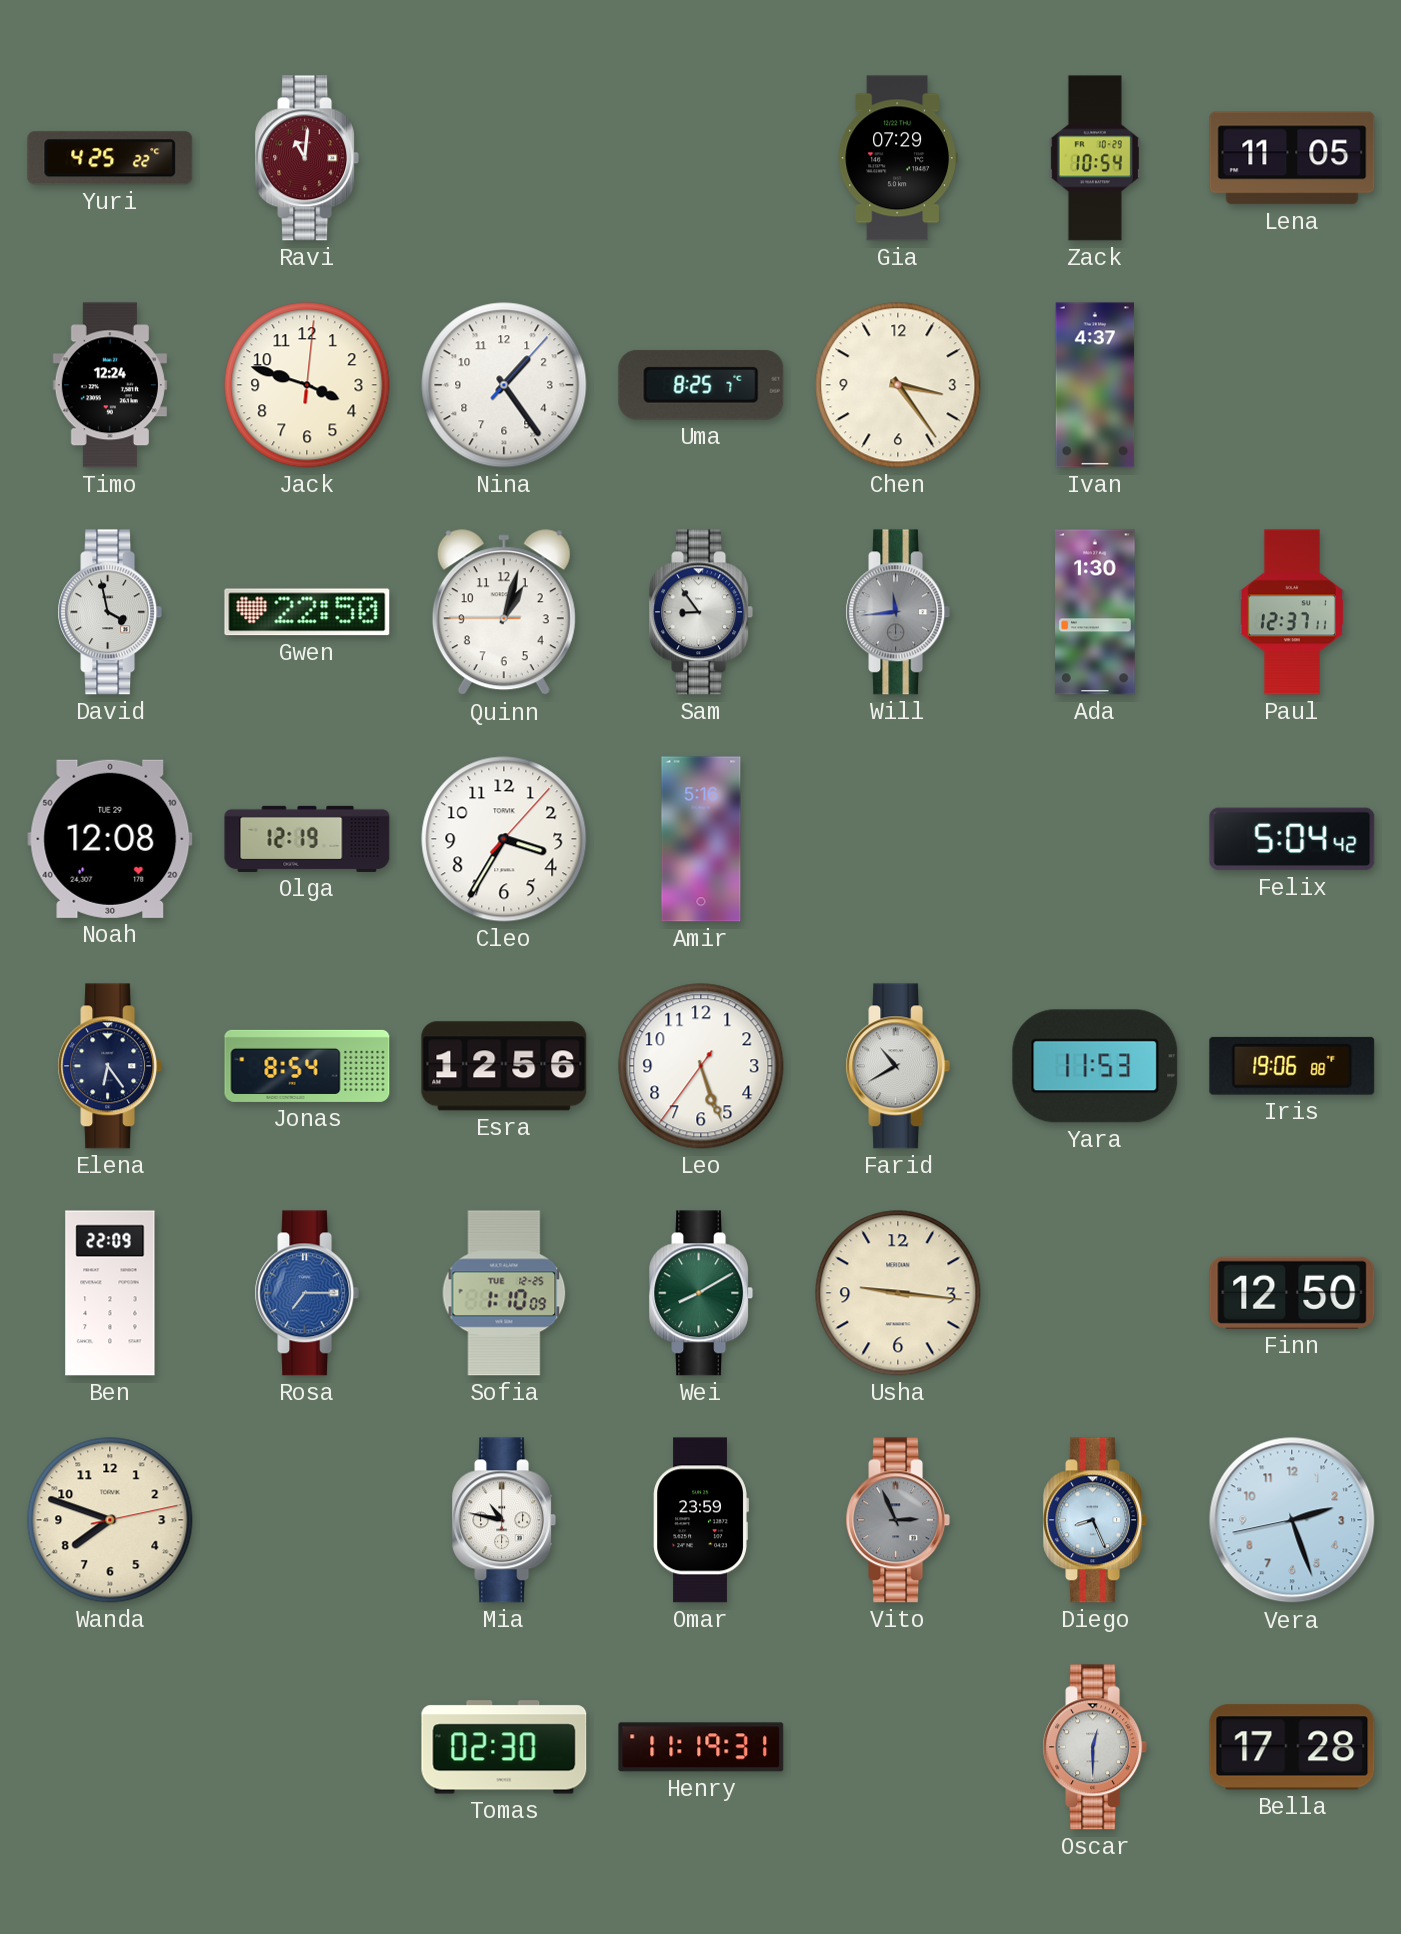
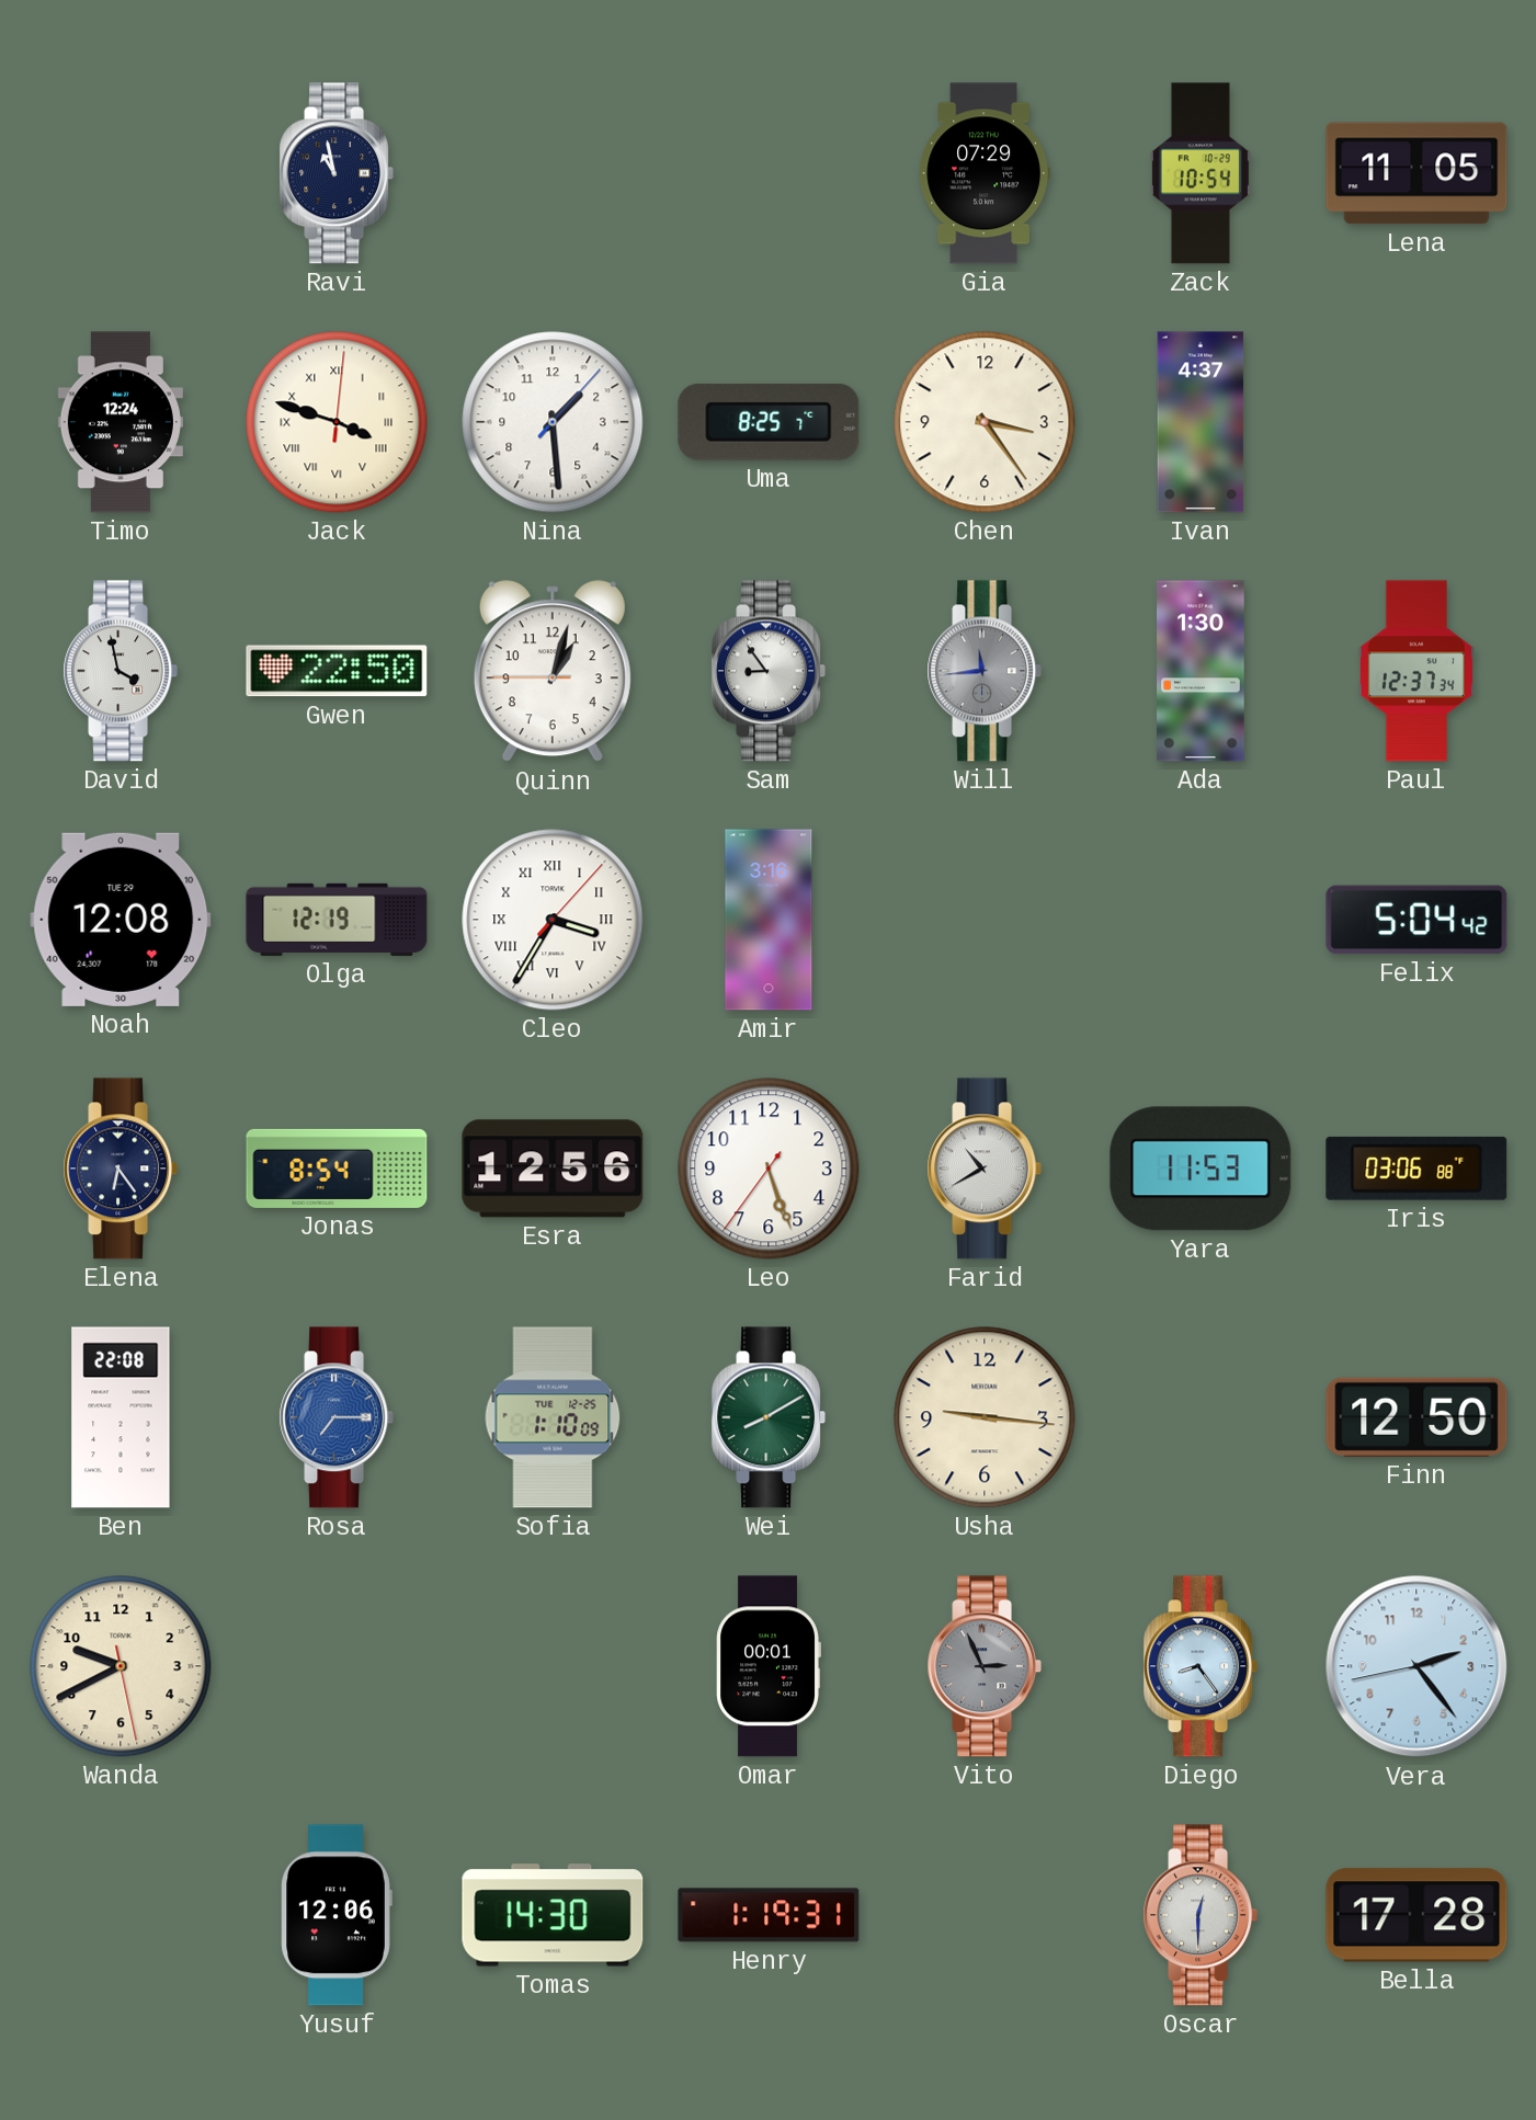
Yuri: 4:25 -> none
Ravi: 11:01 -> 10:58
Ravi dial: burgundy -> navy
Jack numerals: Arabic -> Roman
Nina: 1:24 -> 1:29
Paul: 12:37:11 -> 12:37:34
Cleo numerals: Arabic -> Roman
Amir: 5:16 -> 3:16
Iris: 19:06 -> 03:06
Ben: 22:09 -> 22:08
Wanda: 7:48 -> 9:40
Mia: 10:47 -> none
Omar: 23:59 -> 00:01
Diego: 8:26 -> 8:24
Vera: 2:26 -> 2:23
Yusuf: none -> 12:06
Tomas: 02:30 -> 14:30
Henry: 11:19 -> 1:19
